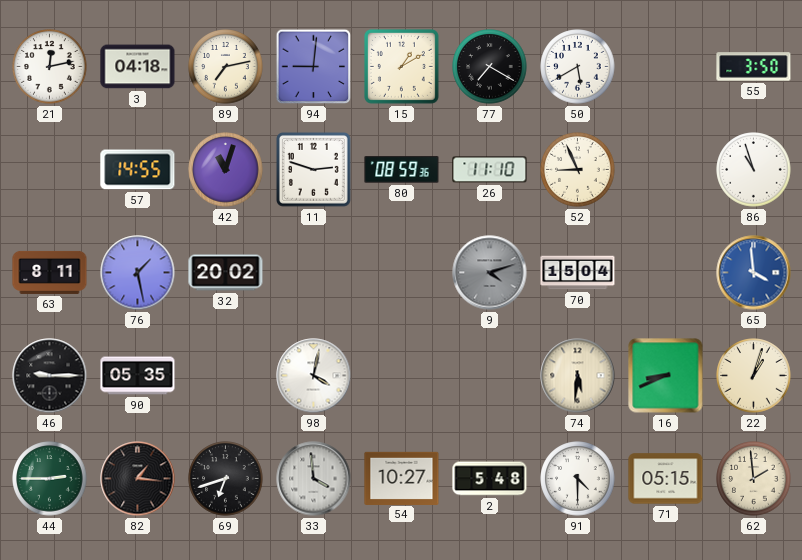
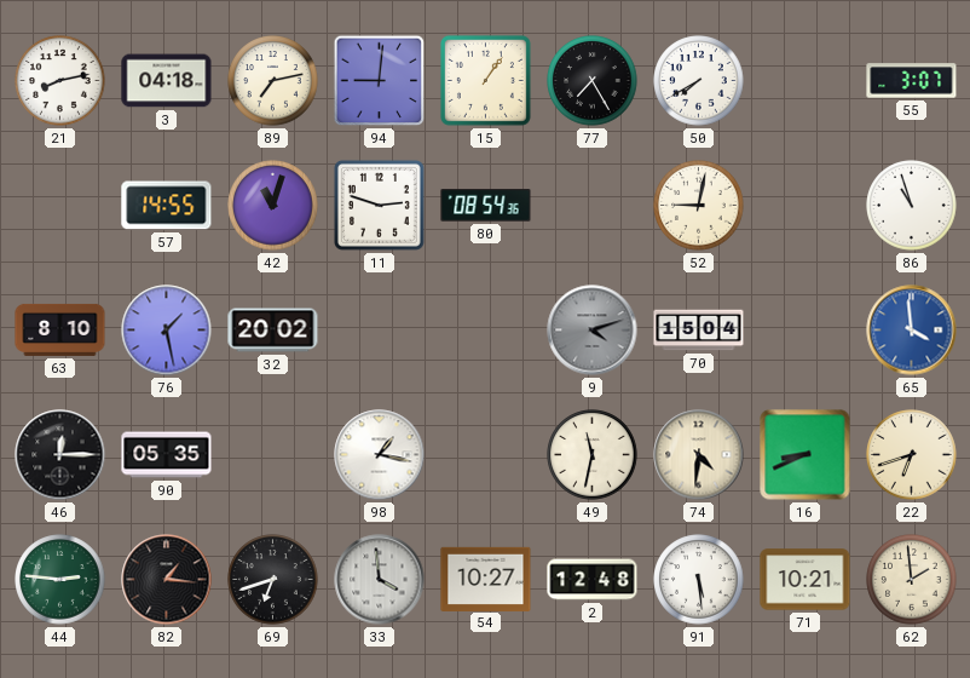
21: 12:13 -> 8:13
15: 1:10 -> 1:06
77: 7:20 -> 7:25
50: 5:40 -> 7:40
55: 3:50 -> 3:07
80: 08:59 -> 08:54
26: 11:10 -> none
52: 8:56 -> 9:02
63: 8:11 -> 8:10
46: 9:15 -> 12:15
98: 4:02 -> 1:17
49: none -> 11:32
74: 5:31 -> 4:31
22: 1:03 -> 6:42
44: 2:45 -> 2:46
2: 5:48 -> 12:48
91: 4:30 -> 5:29
71: 05:15 -> 10:21
